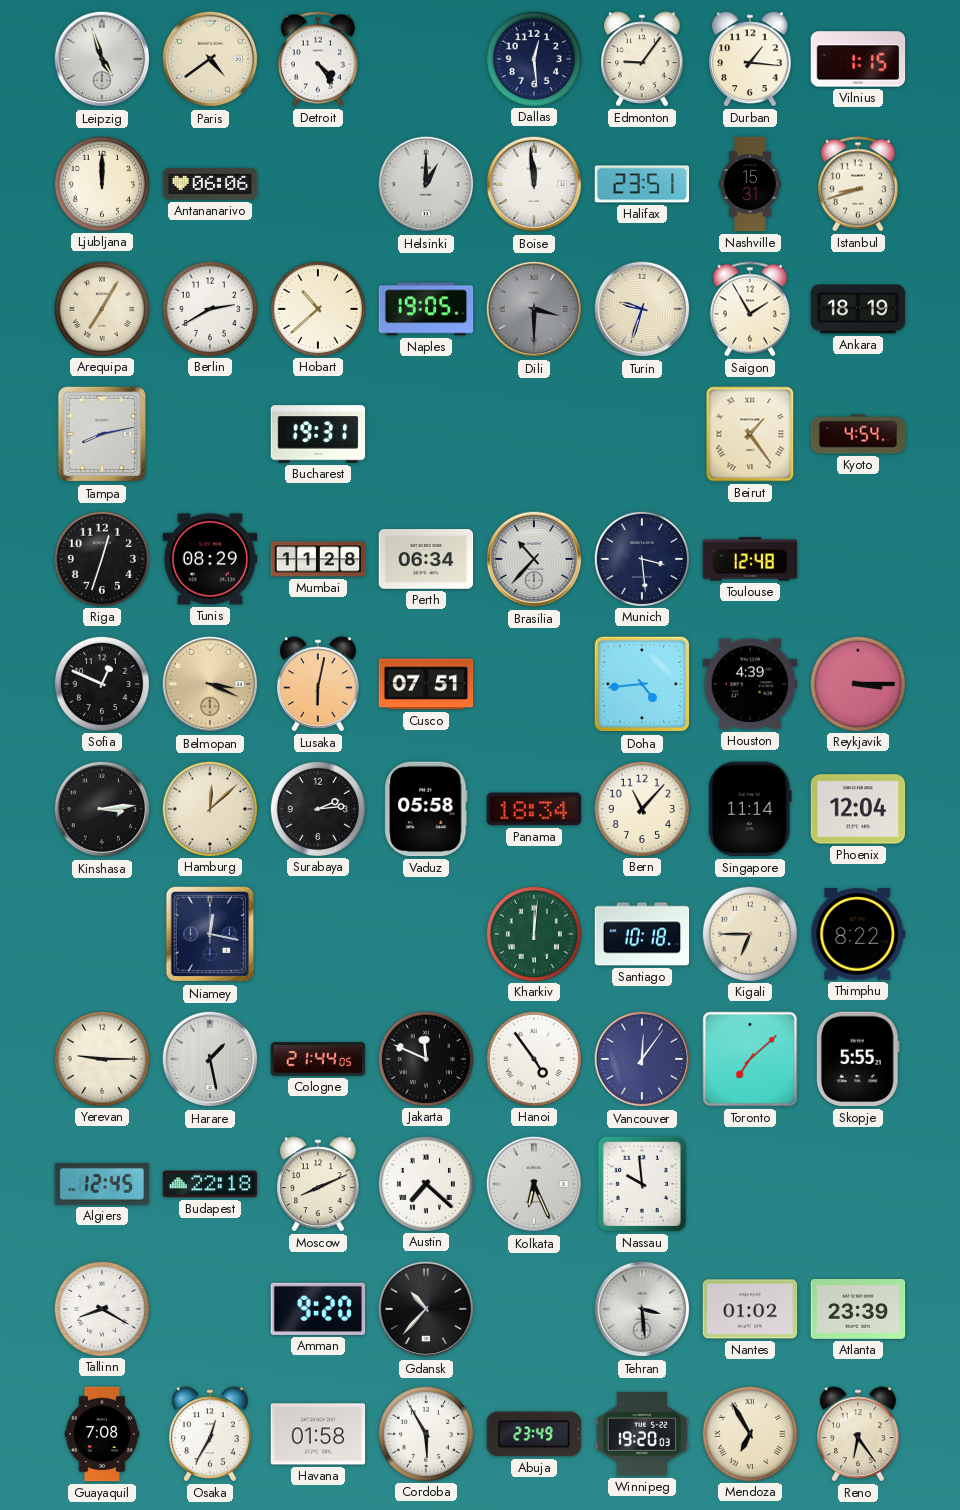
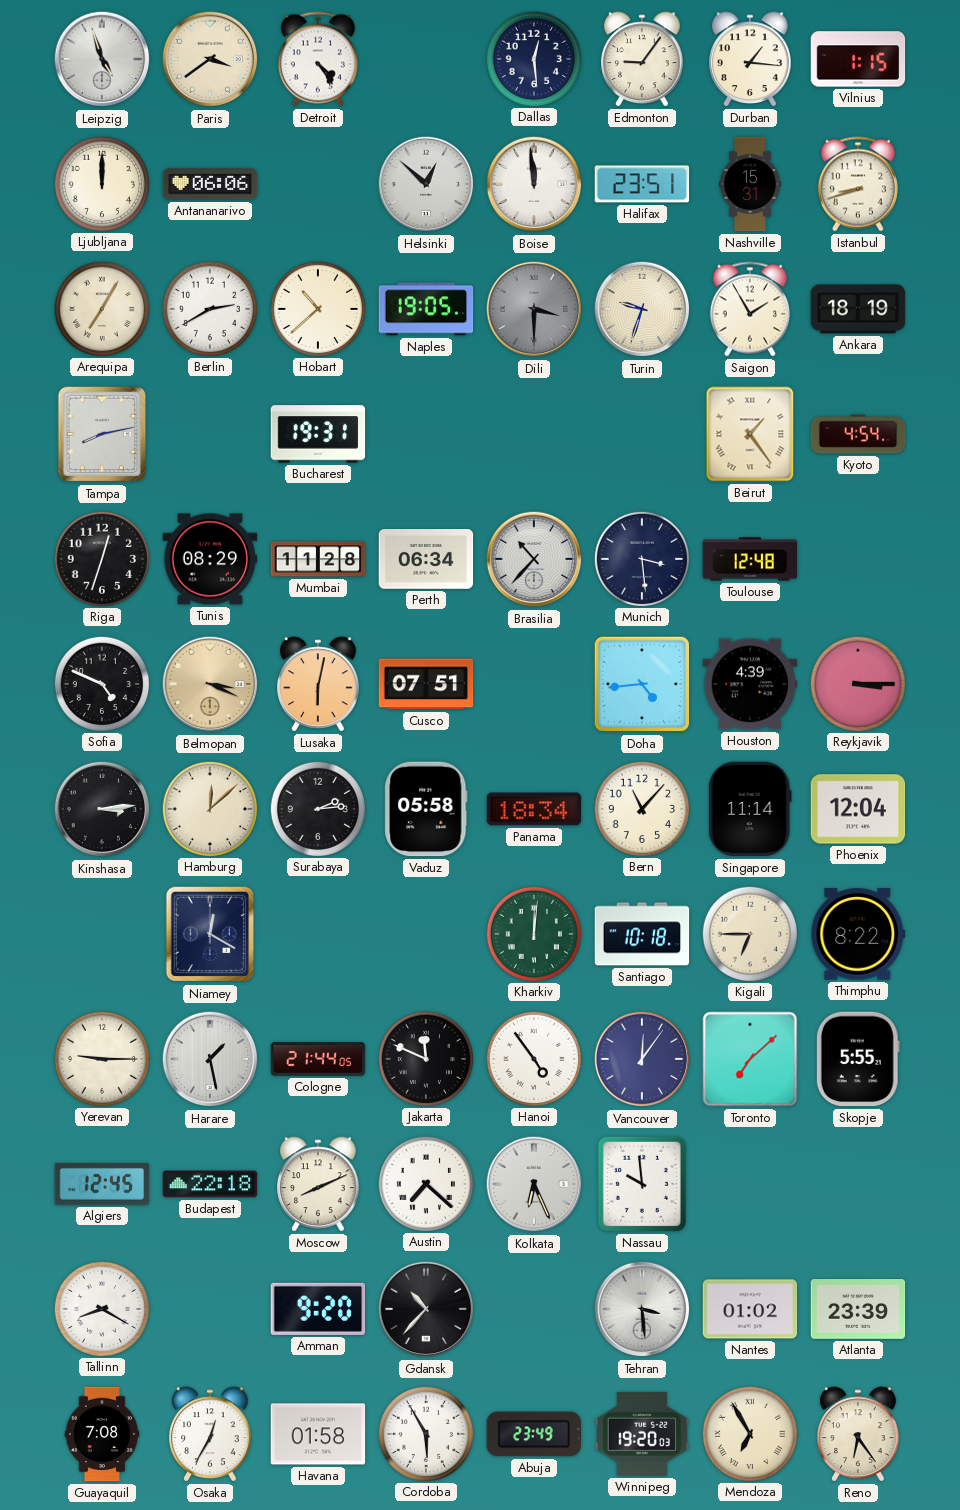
Paris: 4:39 -> 3:39
Helsinki: 1:00 -> 12:52
Sofia: 12:49 -> 4:49
Niamey: 12:17 -> 12:20
